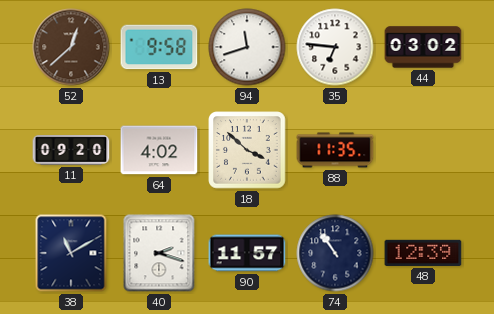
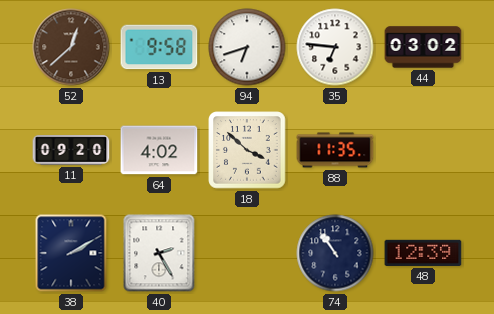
94: 11:42 -> 6:42
38: 11:10 -> 2:10
40: 2:18 -> 2:25
90: 11:57 -> none
